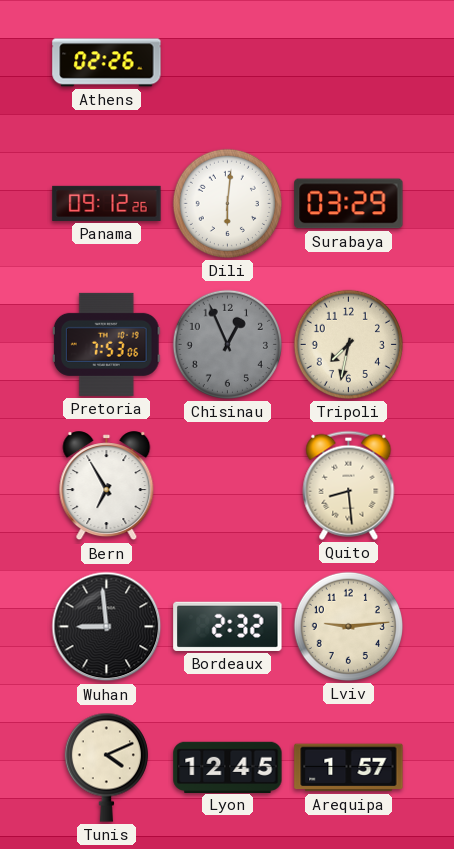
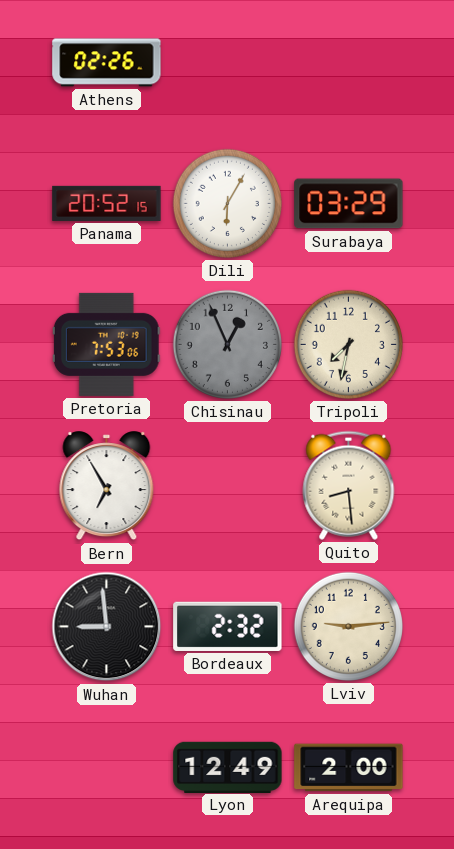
Panama: 09:12 -> 20:52
Dili: 6:01 -> 6:05
Tunis: 4:11 -> none
Lyon: 12:45 -> 12:49
Arequipa: 1:57 -> 2:00
